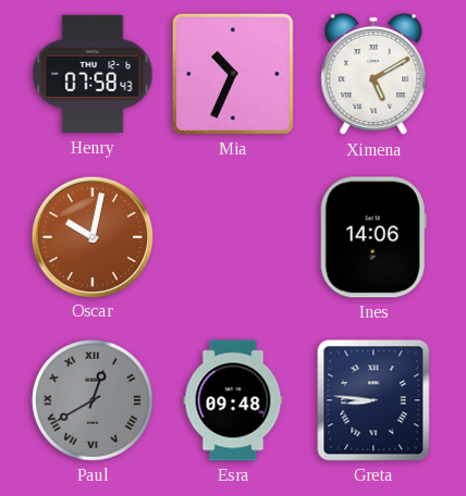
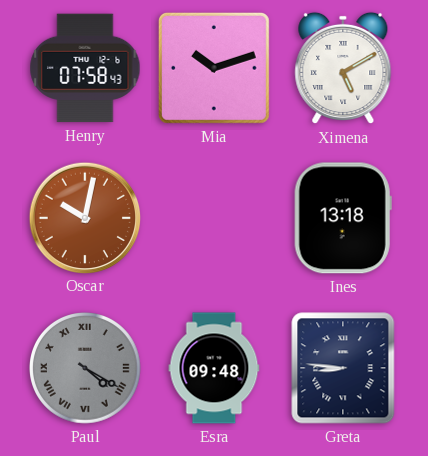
Mia: 10:34 -> 10:12
Ines: 14:06 -> 13:18
Paul: 12:40 -> 4:20
